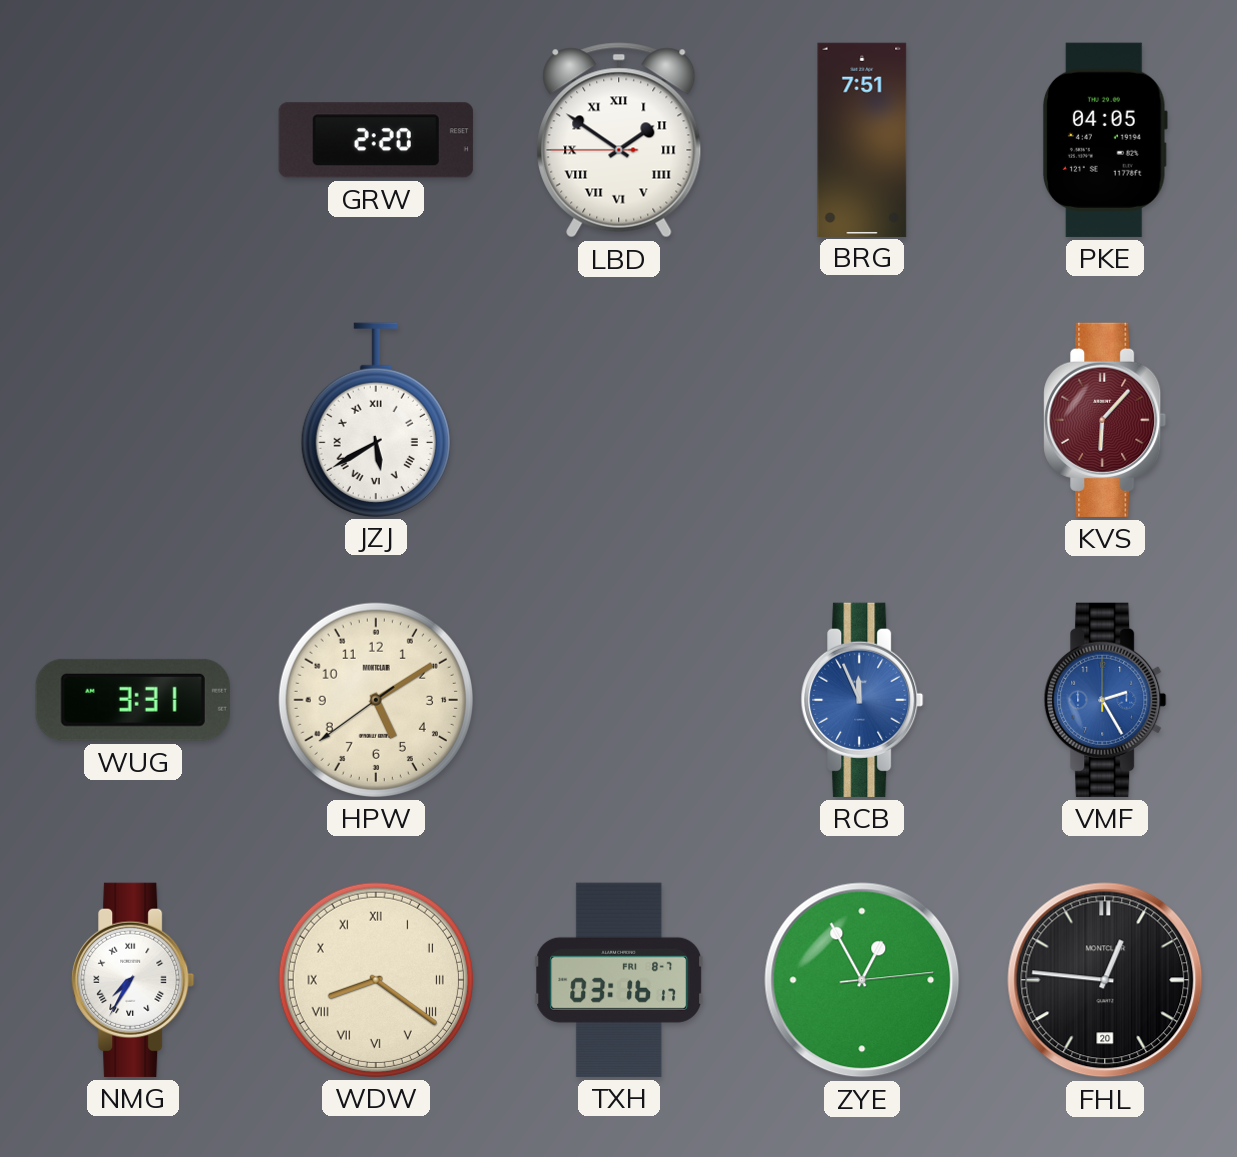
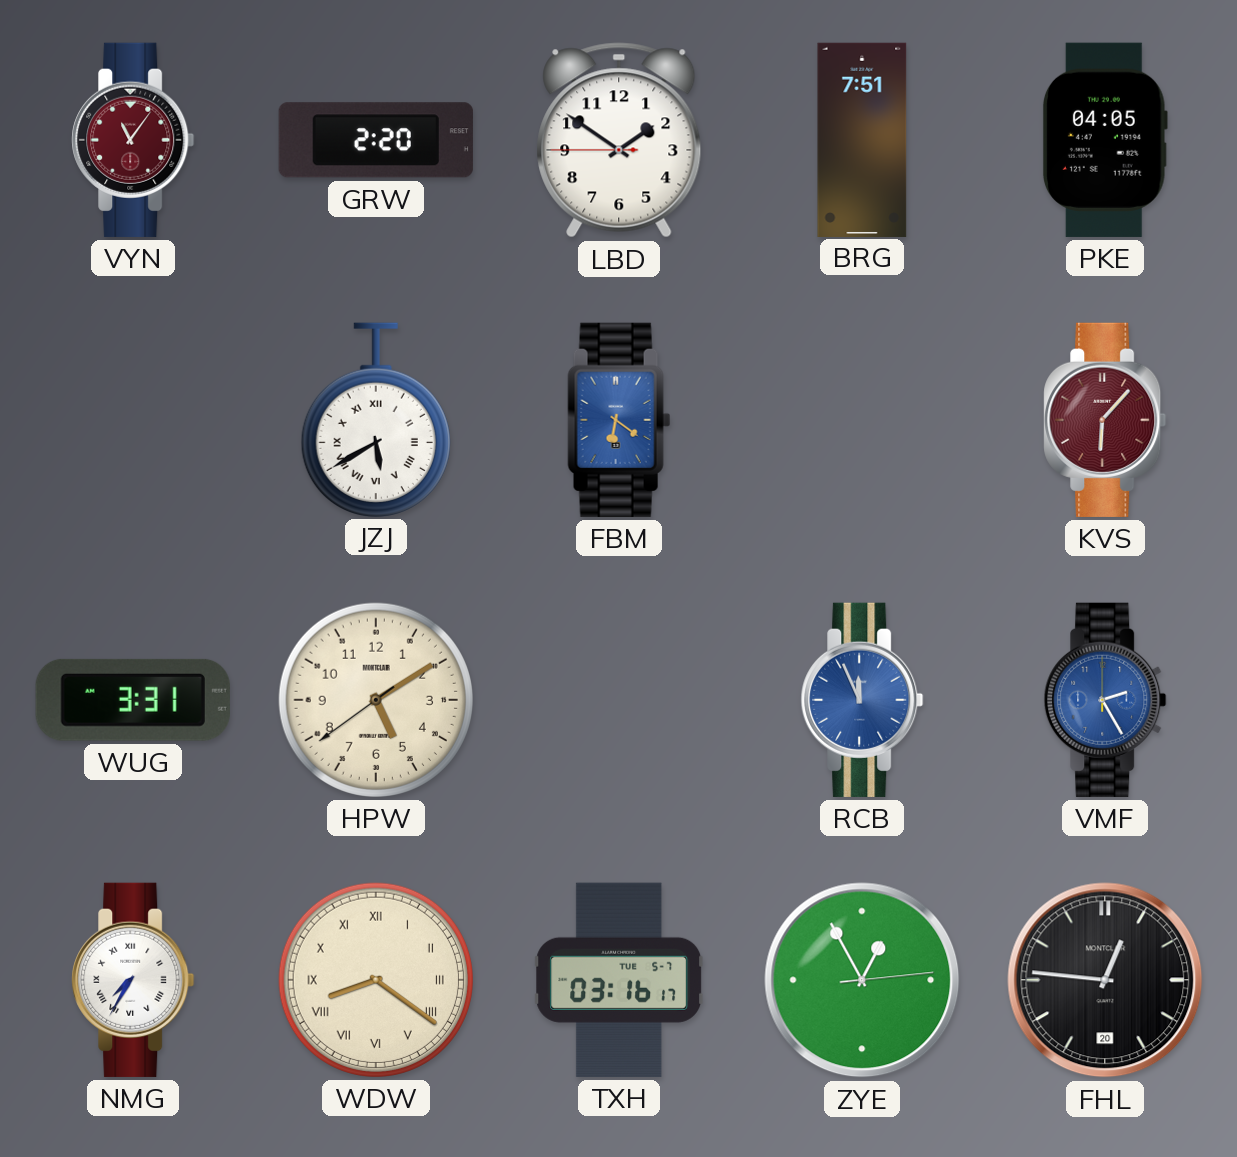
VYN: none -> 11:06
LBD numerals: Roman -> Arabic
FBM: none -> 6:21
TXH date: FRI 8-7 -> TUE 5-7
